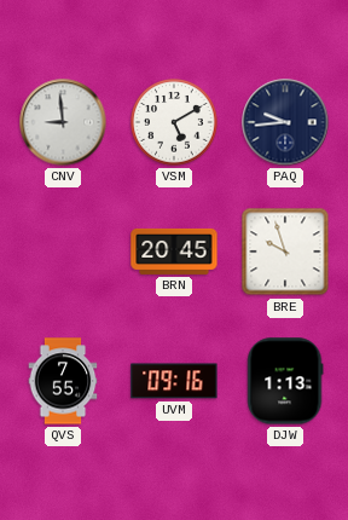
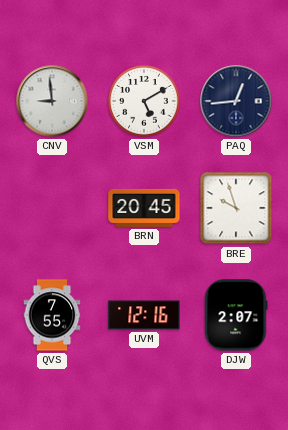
PAQ: 9:44 -> 12:44
UVM: 09:16 -> 12:16
DJW: 1:13 -> 2:07
